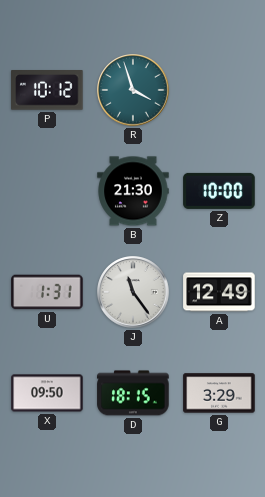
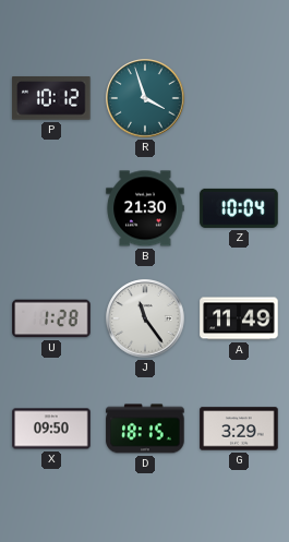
Z: 10:00 -> 10:04
U: 1:31 -> 1:28
A: 12:49 -> 11:49
